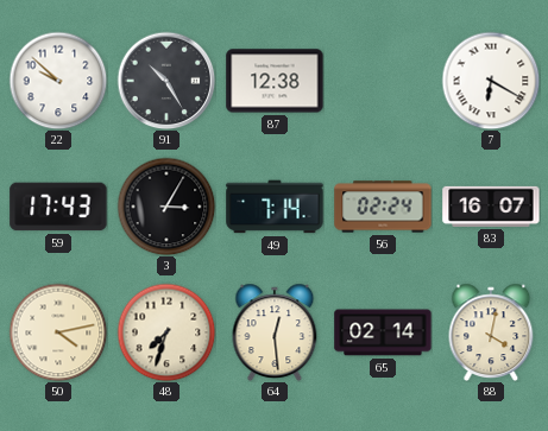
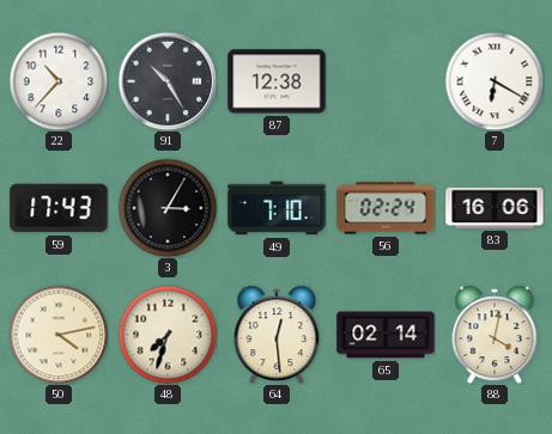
22: 9:52 -> 10:37
49: 7:14 -> 7:10
83: 16:07 -> 16:06
